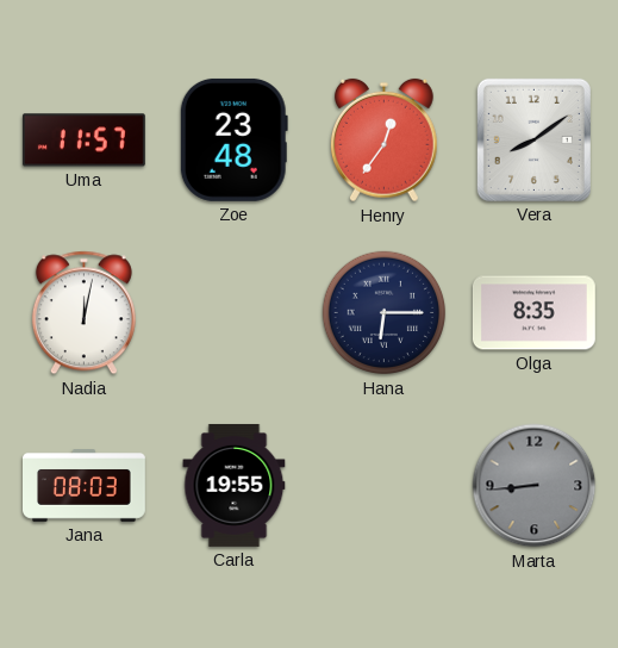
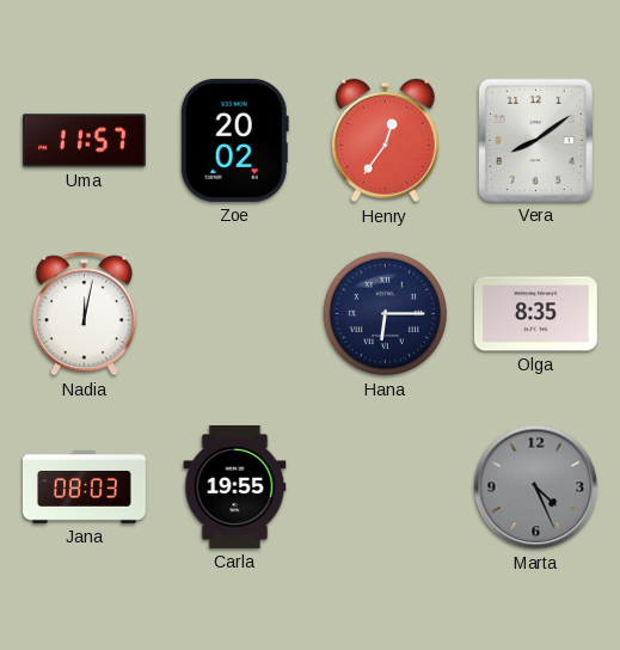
Zoe: 23:48 -> 20:02
Marta: 8:44 -> 4:26
